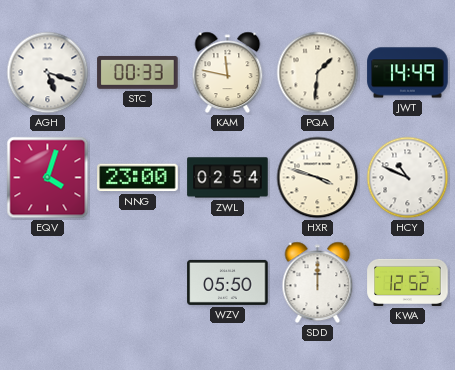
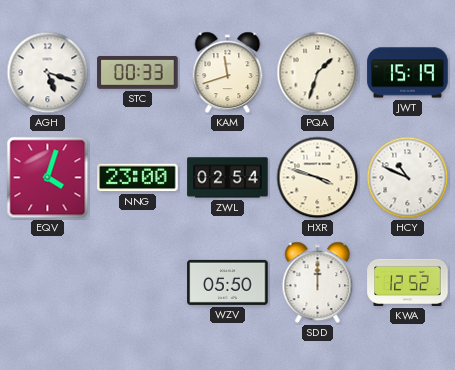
KAM: 11:47 -> 11:42
PQA: 1:31 -> 1:33
JWT: 14:49 -> 15:19
